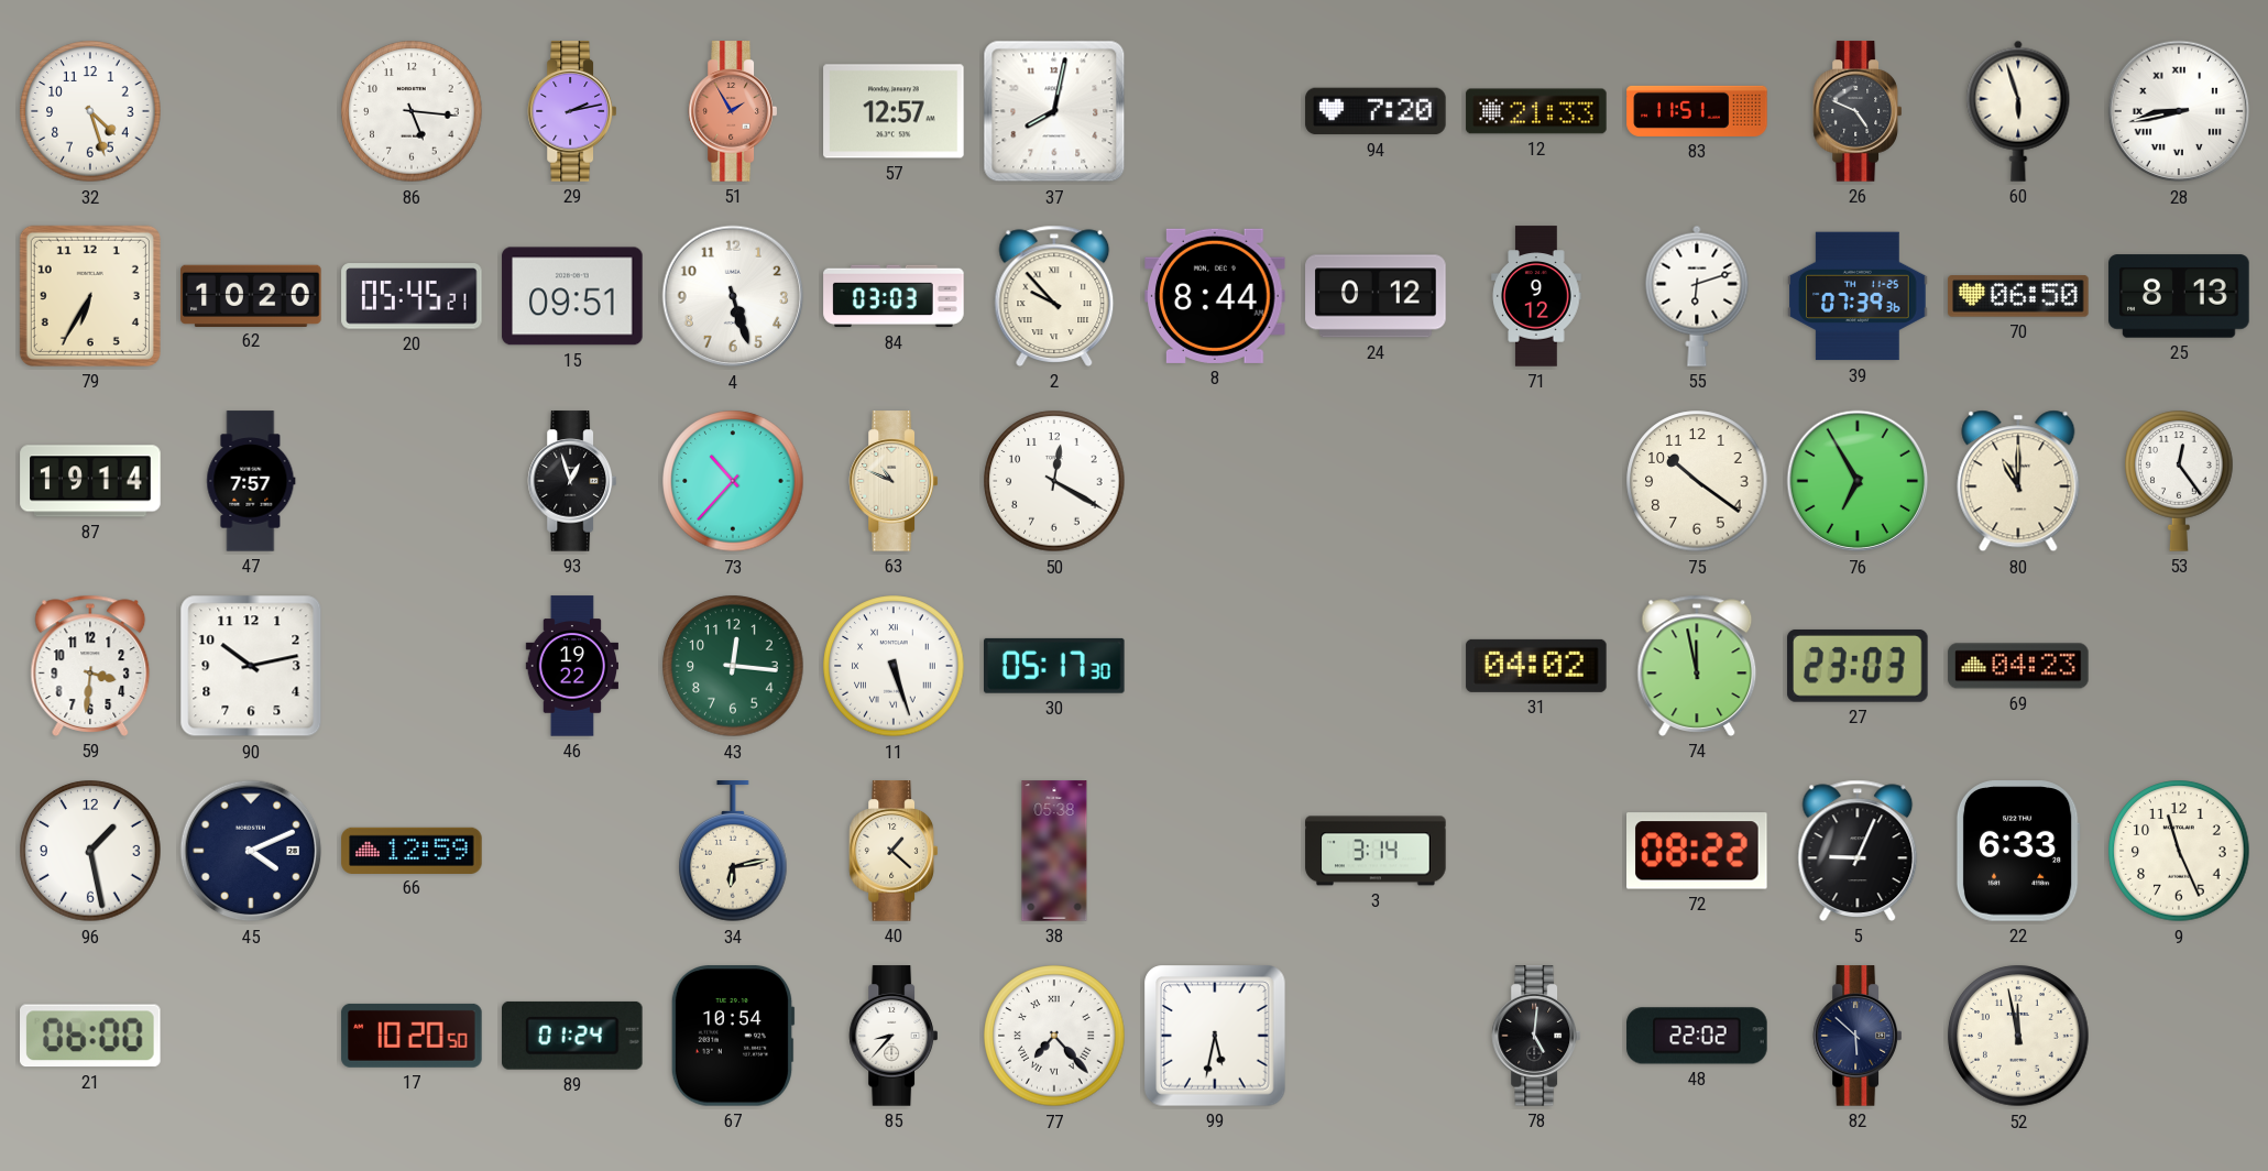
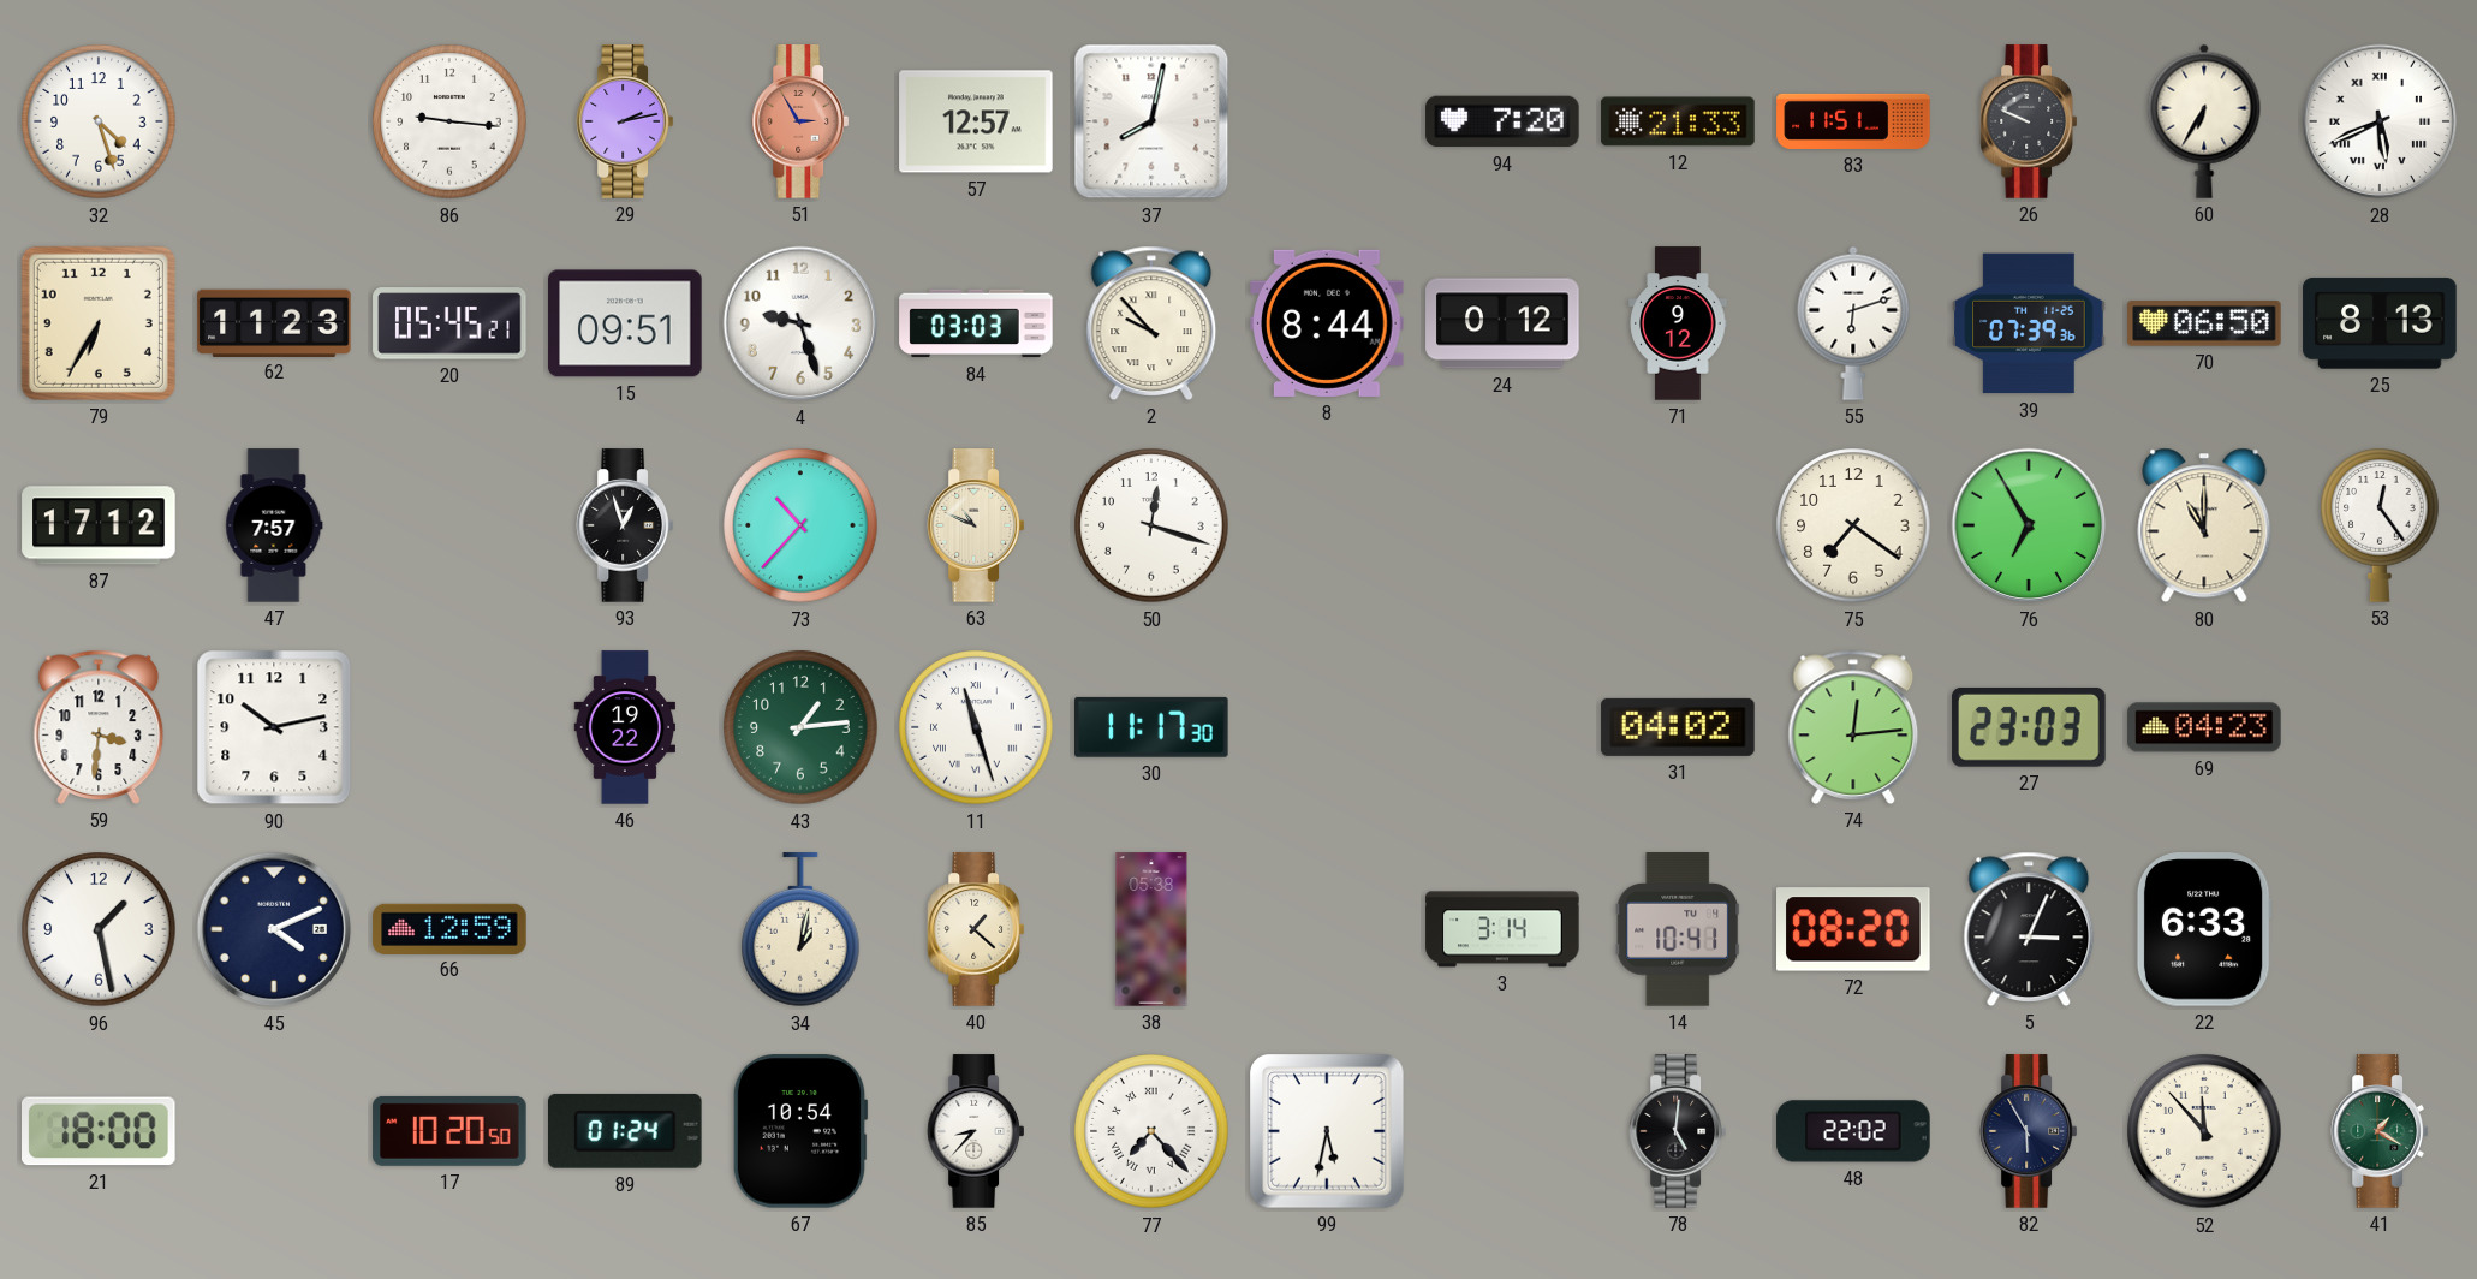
86: 5:16 -> 9:16
51: 1:55 -> 2:55
26: 4:49 -> 9:49
60: 5:57 -> 6:35
28: 8:43 -> 5:41
62: 10:20 -> 11:23
4: 5:27 -> 9:27
87: 19:14 -> 17:12
50: 12:20 -> 12:18
75: 10:21 -> 7:21
43: 12:16 -> 1:14
11: 5:27 -> 11:27
30: 05:17 -> 11:17
74: 11:58 -> 12:14
34: 6:13 -> 1:02
14: none -> 10:41
72: 08:22 -> 08:20
5: 9:04 -> 3:04
9: 11:26 -> none
21: 06:00 -> 18:00
82: 5:52 -> 5:55
52: 11:58 -> 11:53
41: none -> 1:20
